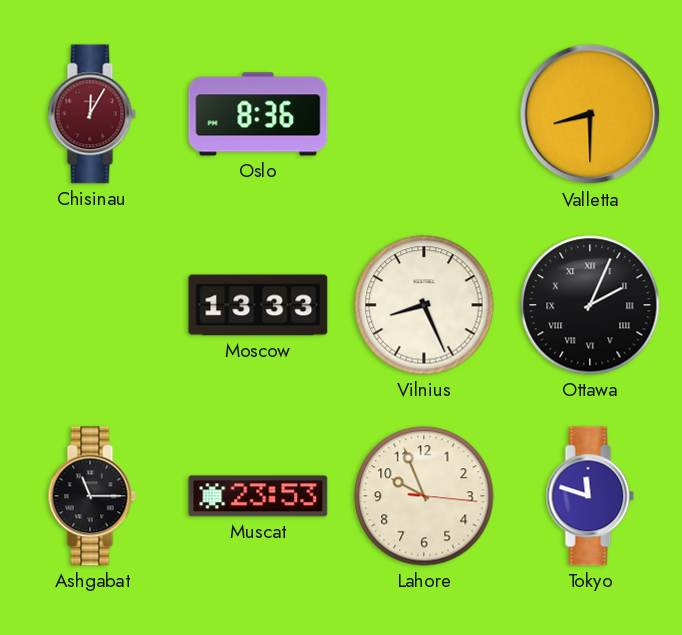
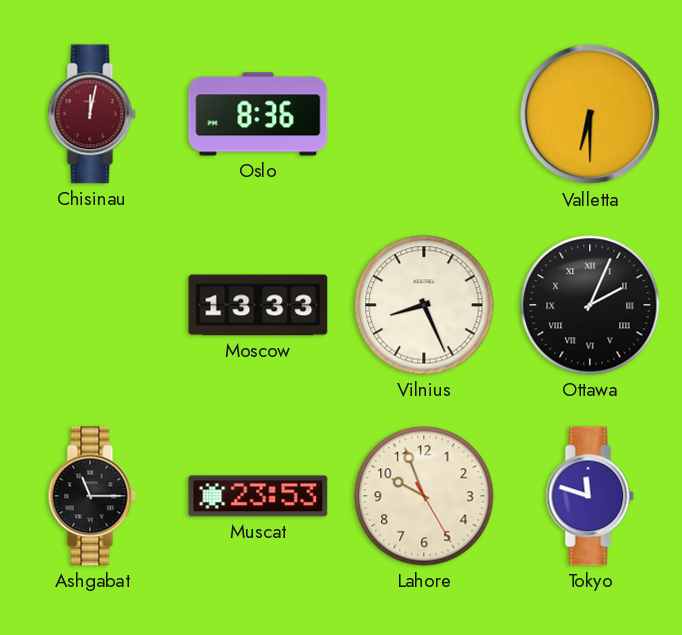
Chisinau: 12:05 -> 12:02
Valletta: 8:30 -> 6:30
Lahore: 9:56:16 -> 9:56:25
